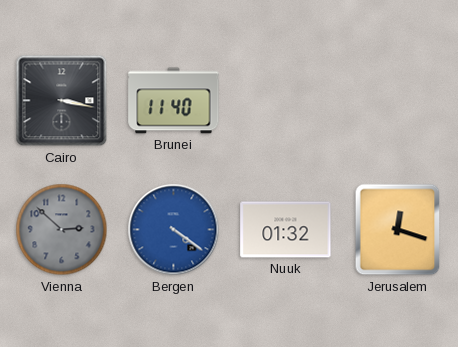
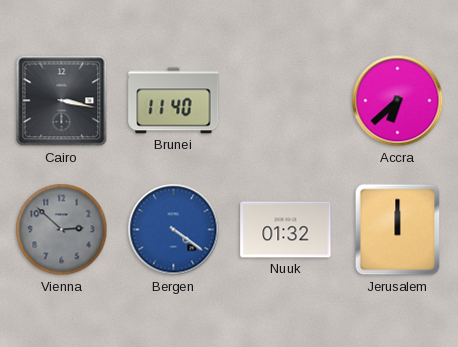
Accra: none -> 6:38
Jerusalem: 12:18 -> 12:00
